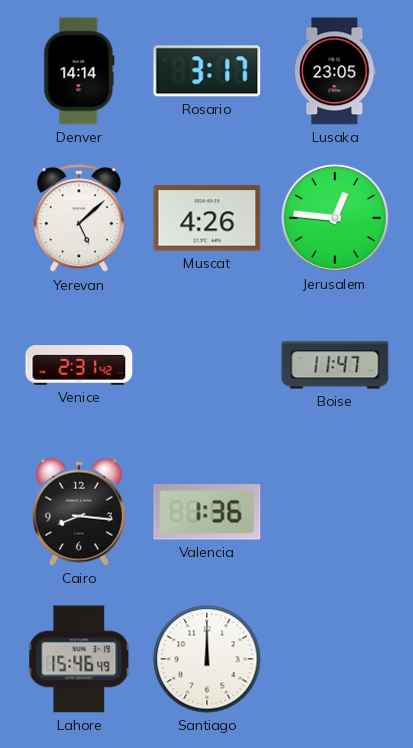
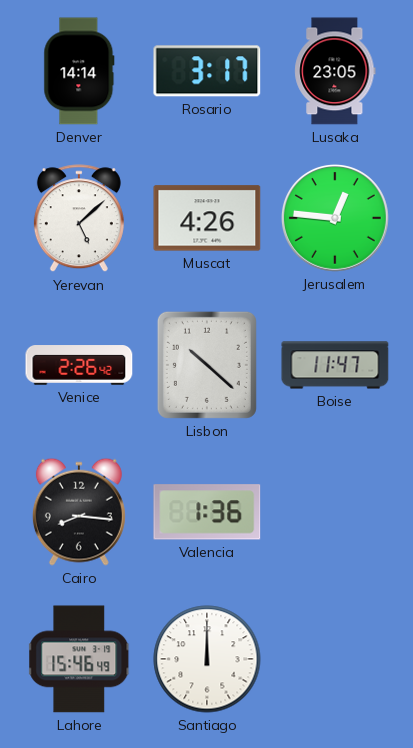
Venice: 2:31 -> 2:26
Lisbon: none -> 10:22
